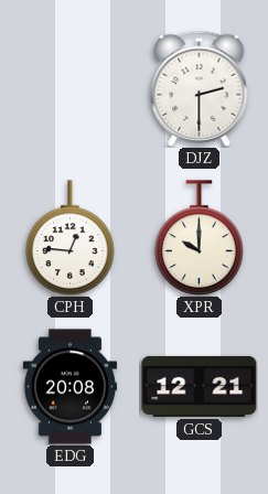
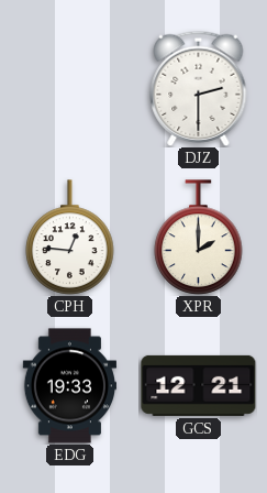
XPR: 10:00 -> 2:00
EDG: 20:08 -> 19:33
